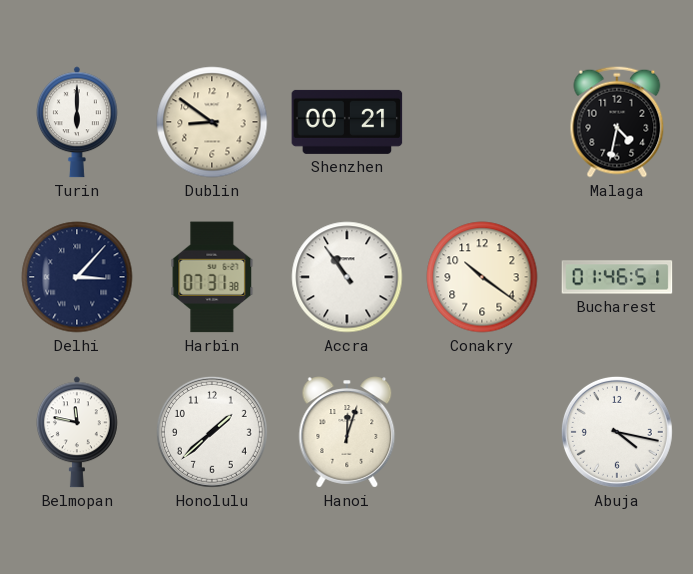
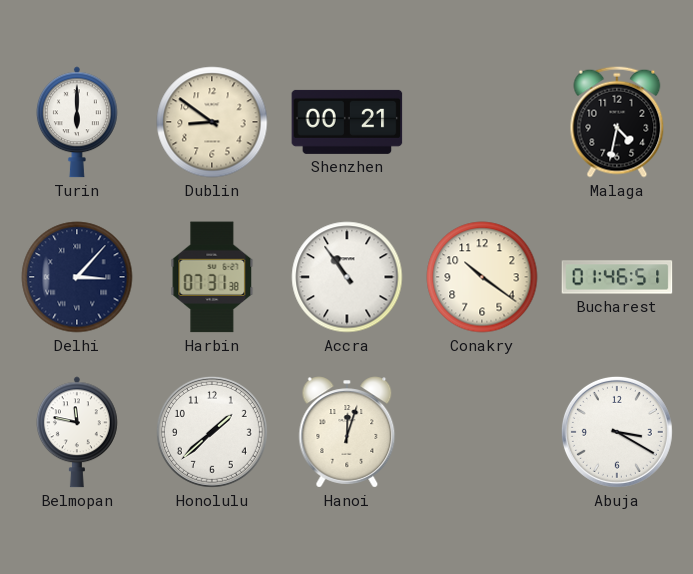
Abuja: 4:17 -> 3:20
